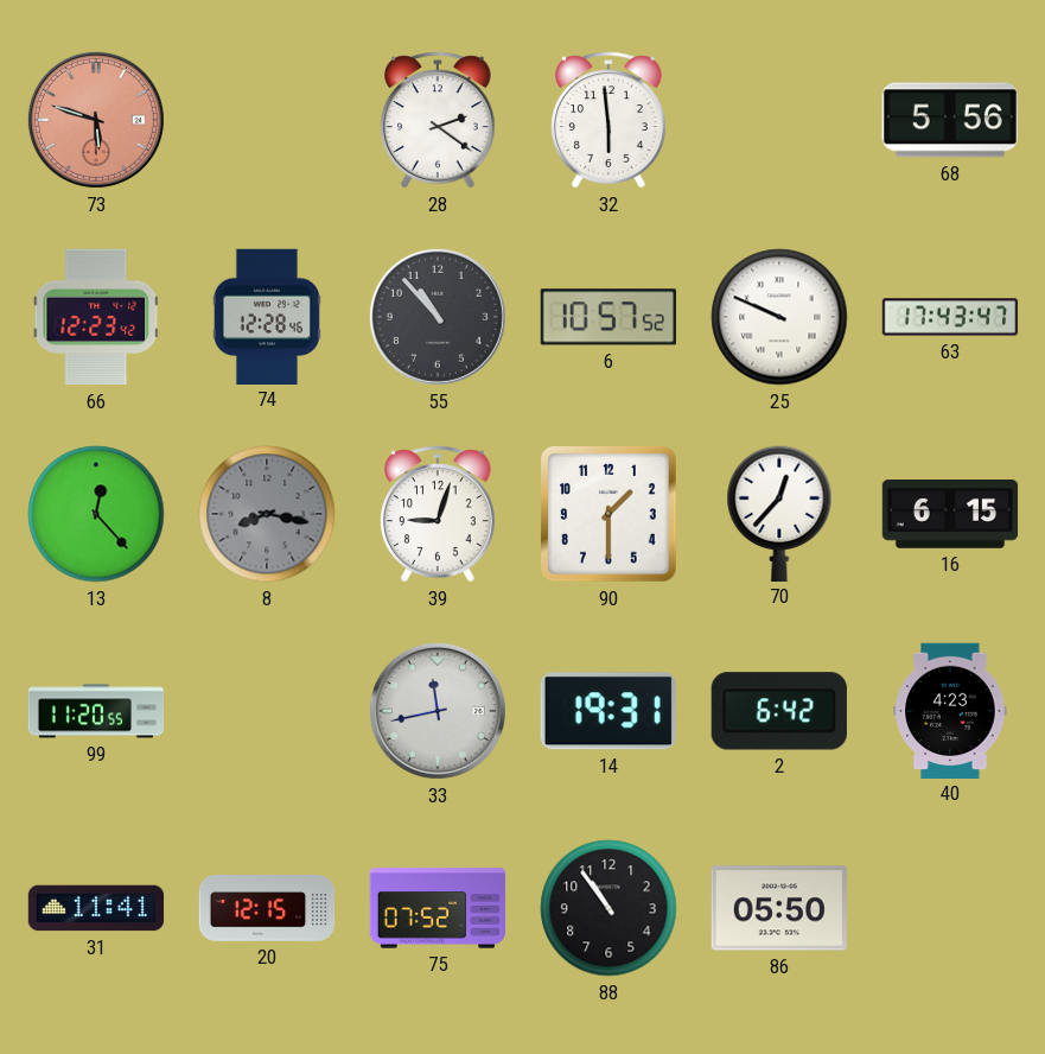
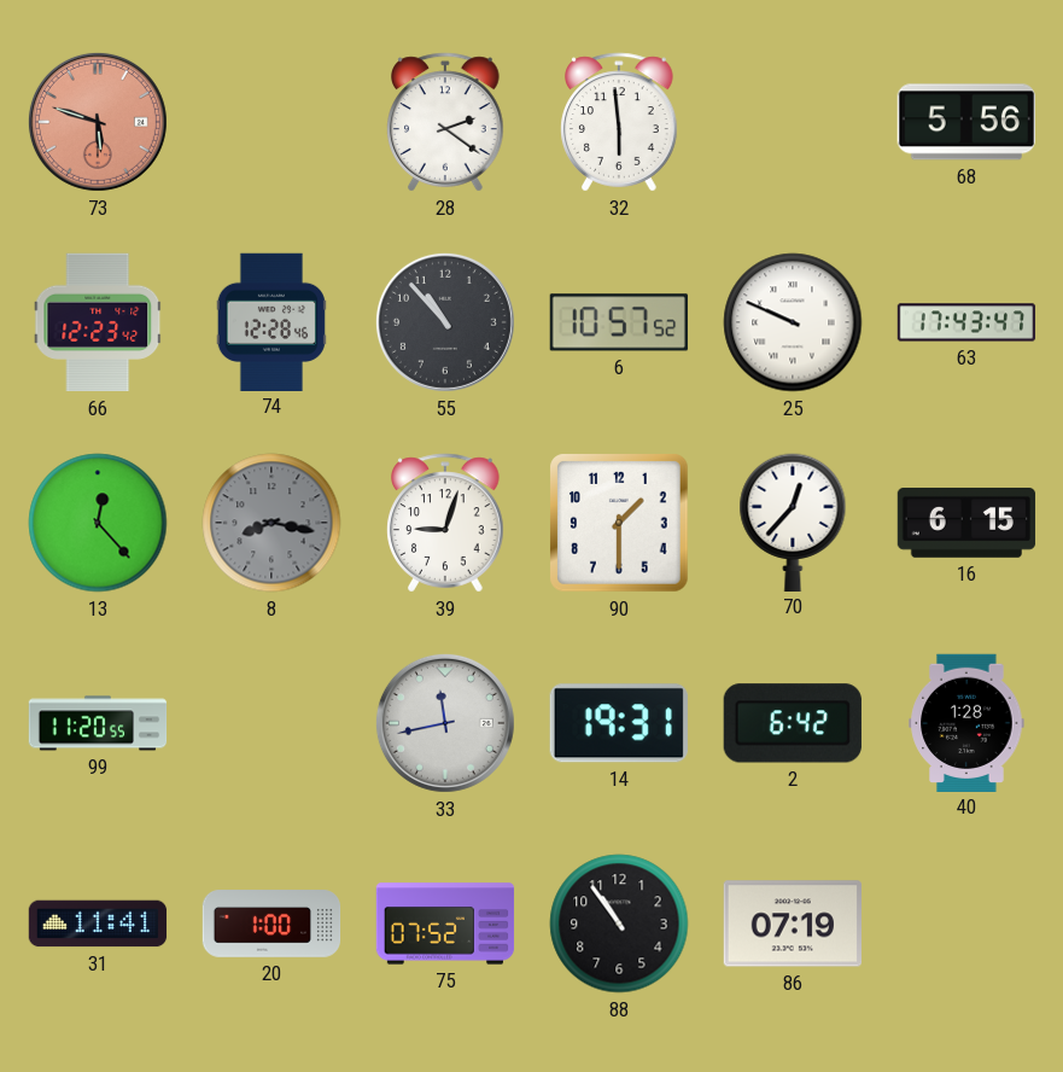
40: 4:23 -> 1:28
20: 12:15 -> 1:00
86: 05:50 -> 07:19
